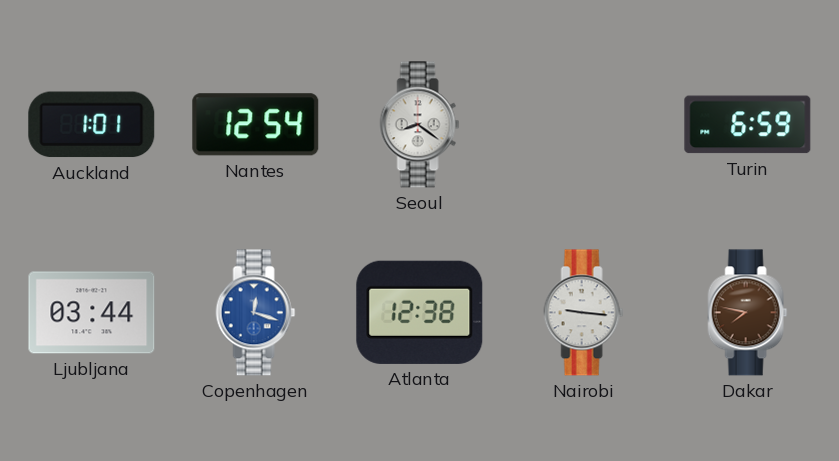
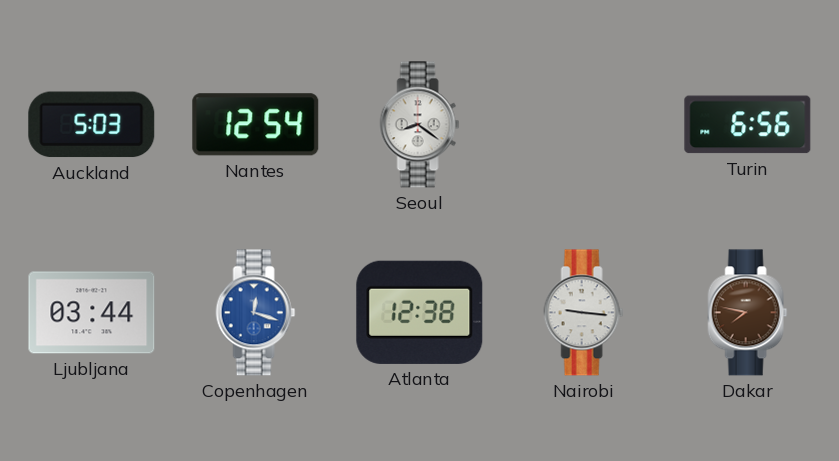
Auckland: 1:01 -> 5:03
Turin: 6:59 -> 6:56
